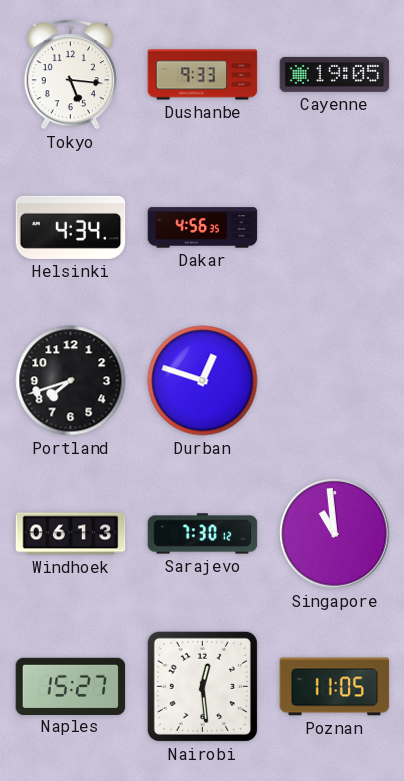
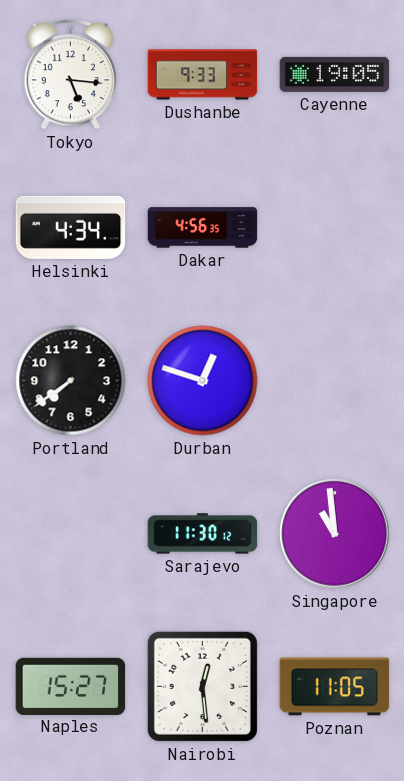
Portland: 7:42 -> 7:39
Windhoek: 06:13 -> none
Sarajevo: 7:30 -> 11:30
